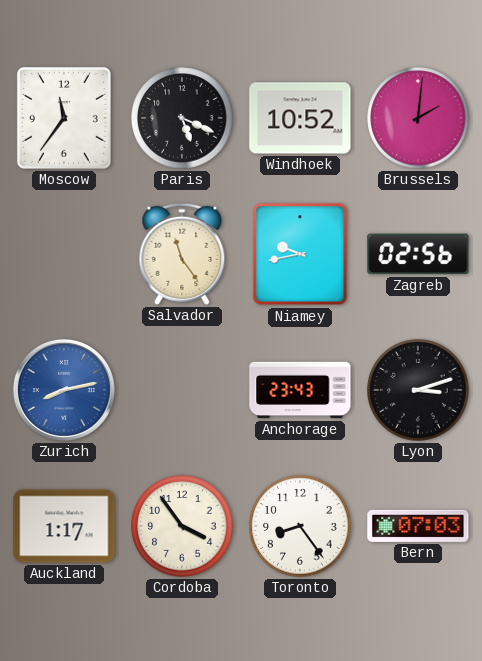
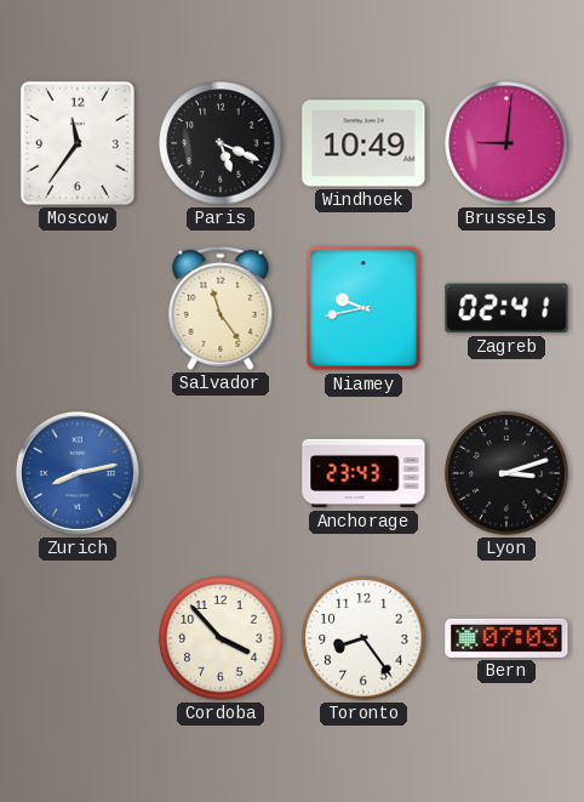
Windhoek: 10:52 -> 10:49
Brussels: 2:01 -> 9:01
Zagreb: 02:56 -> 02:41
Auckland: 1:17 -> none
Cordoba: 3:54 -> 3:53
